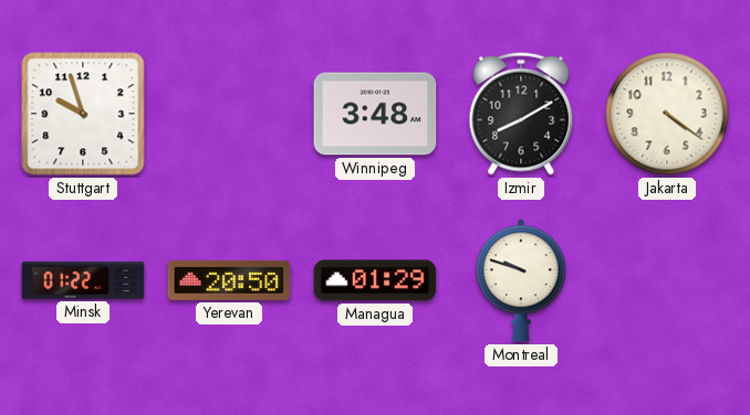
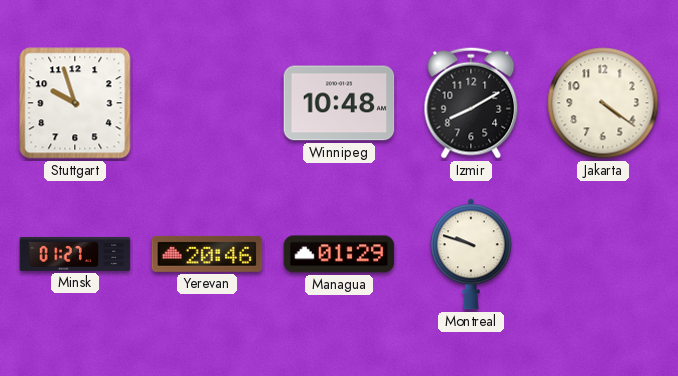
Winnipeg: 3:48 -> 10:48
Minsk: 01:22 -> 01:27
Yerevan: 20:50 -> 20:46
